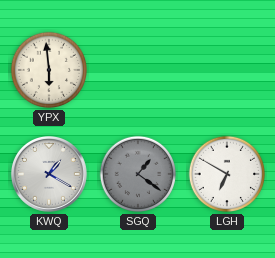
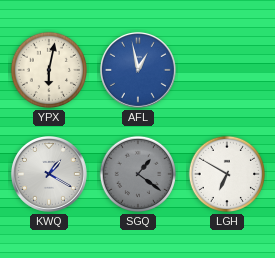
YPX: 5:59 -> 6:02
AFL: none -> 12:58
